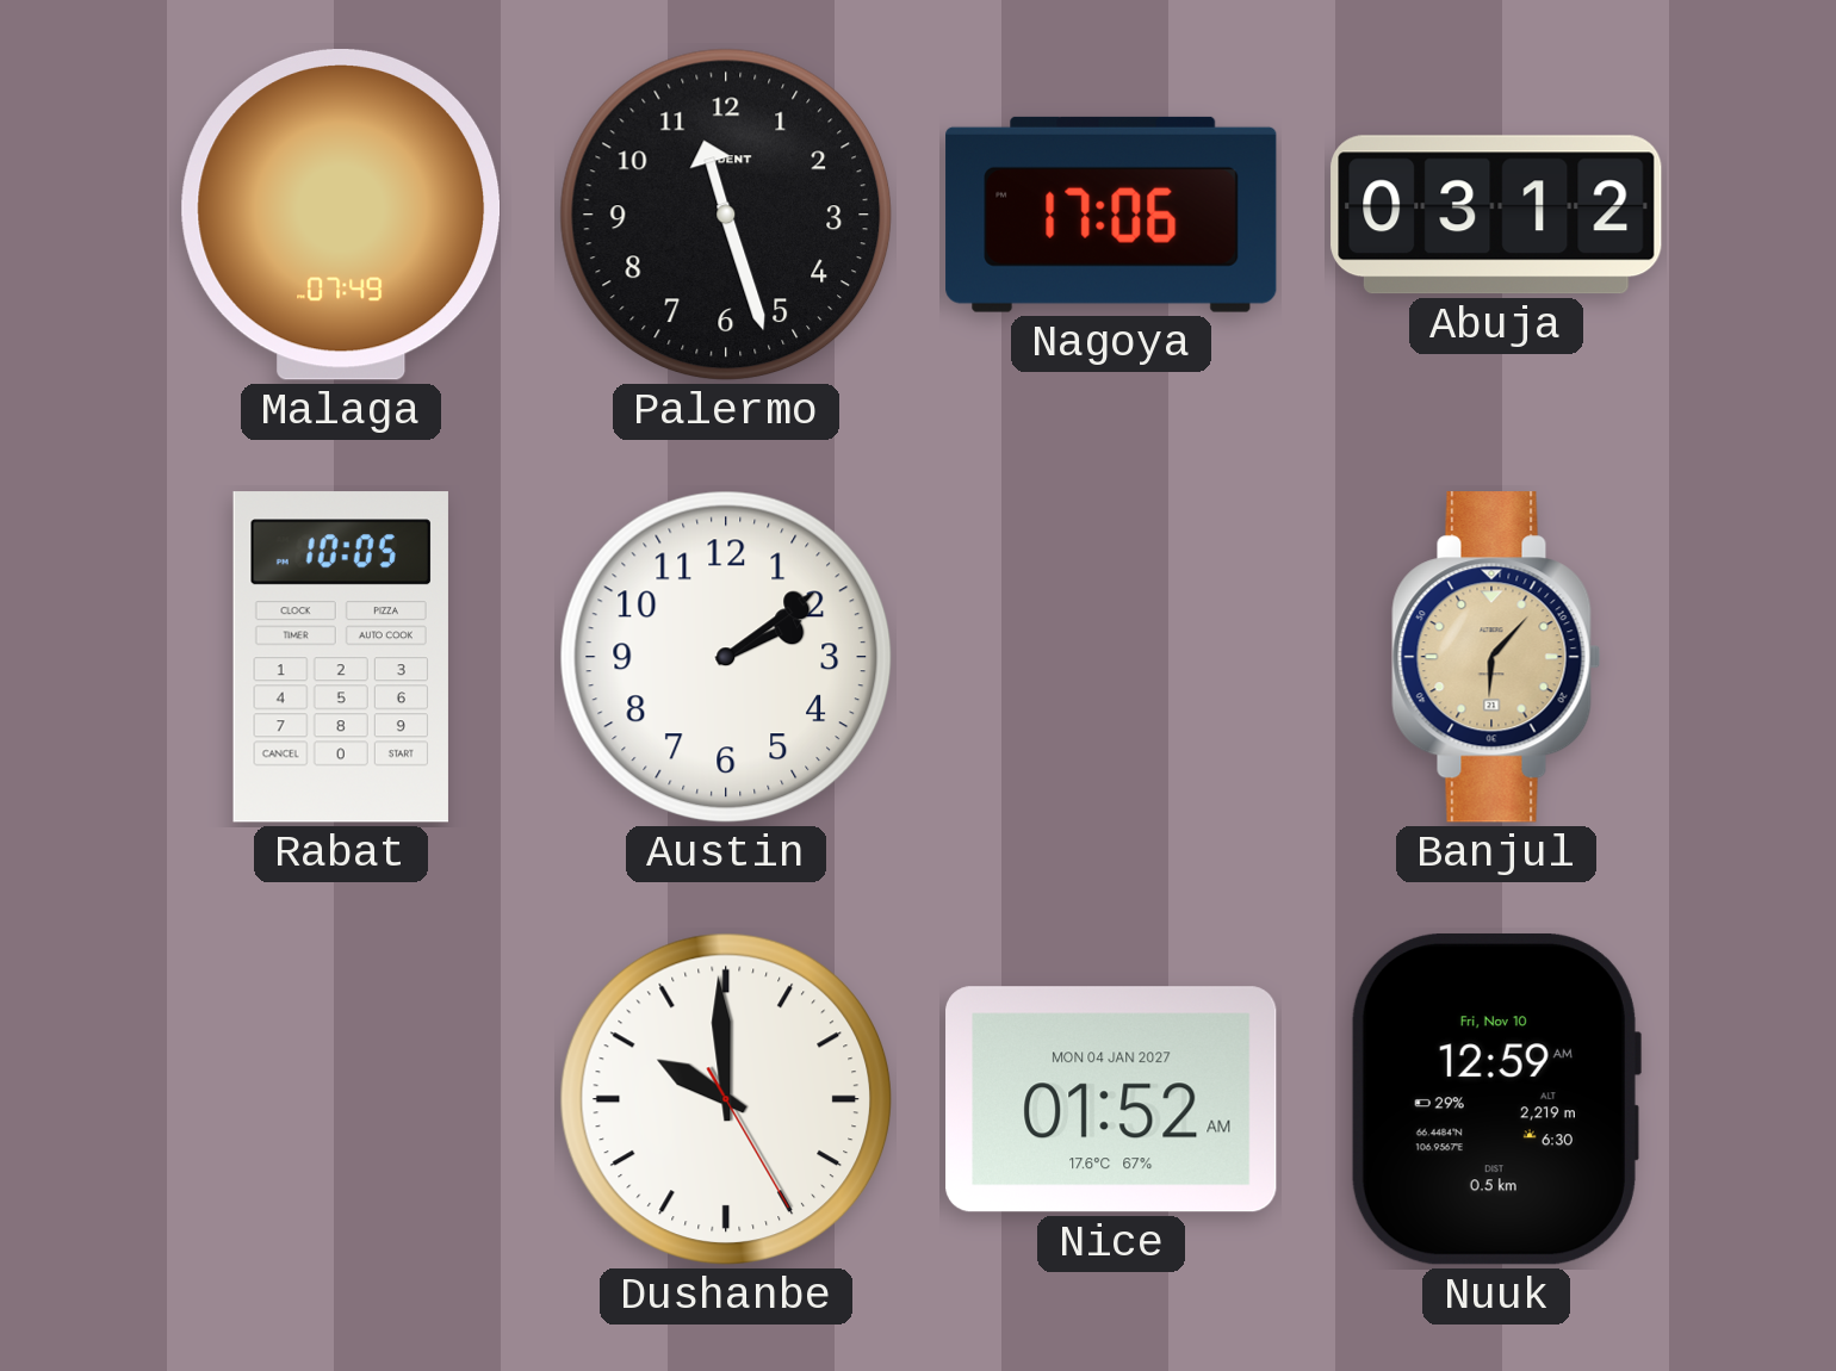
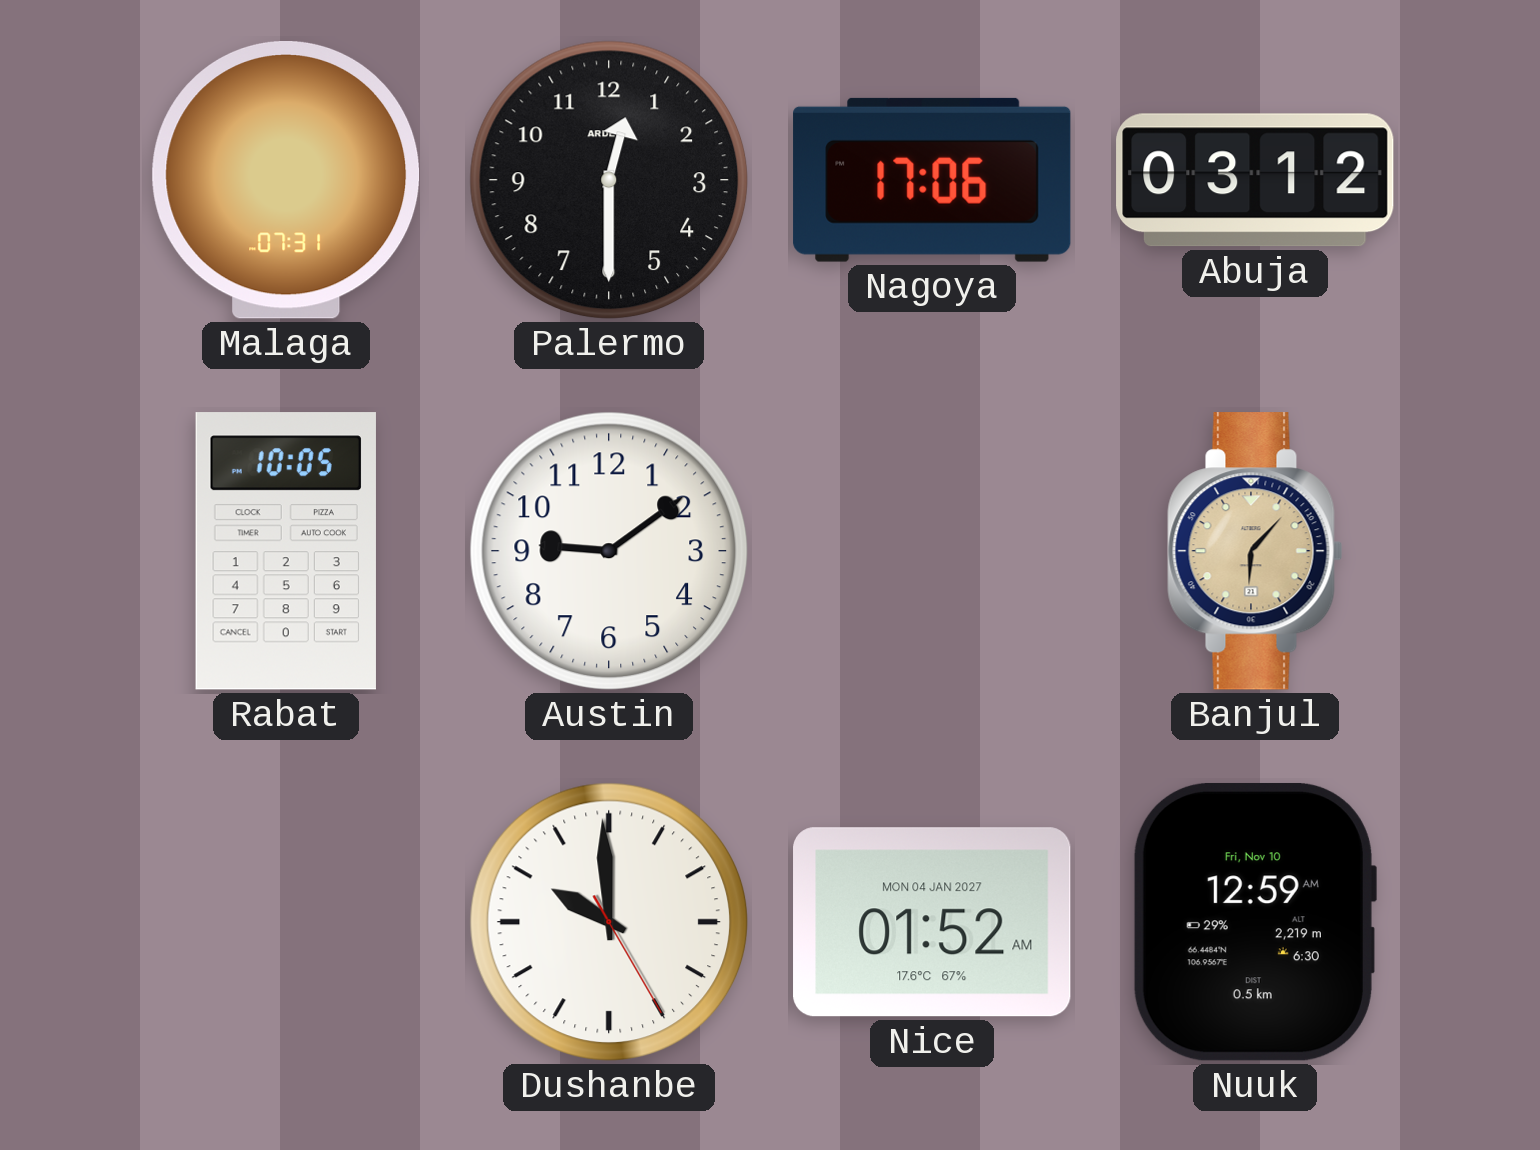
Malaga: 07:49 -> 07:31
Palermo: 11:27 -> 12:30
Austin: 2:09 -> 9:09
